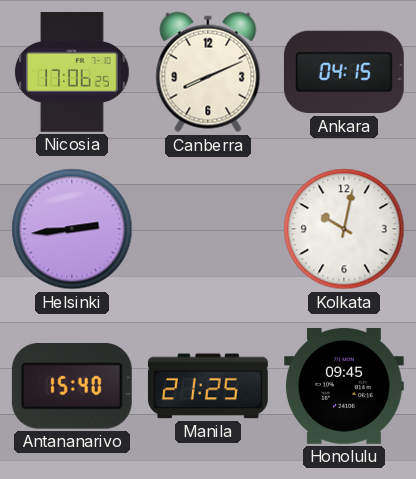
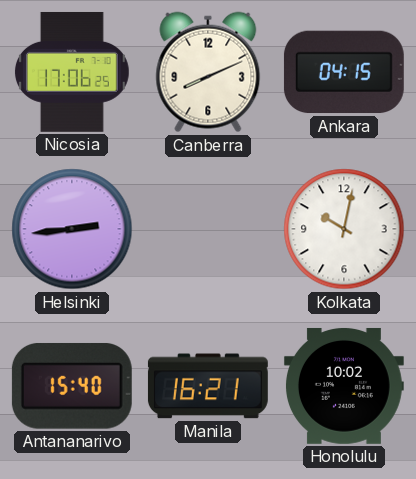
Manila: 21:25 -> 16:21
Honolulu: 09:45 -> 10:02
